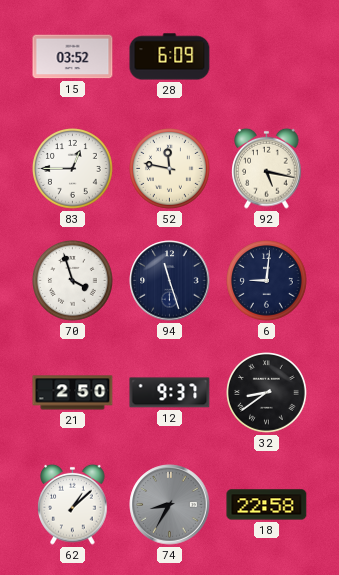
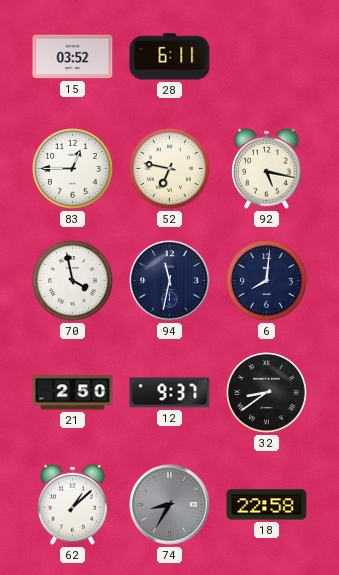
28: 6:09 -> 6:11
52: 11:47 -> 6:47
70: 3:57 -> 3:58
94: 11:27 -> 11:32
6: 9:01 -> 8:01
